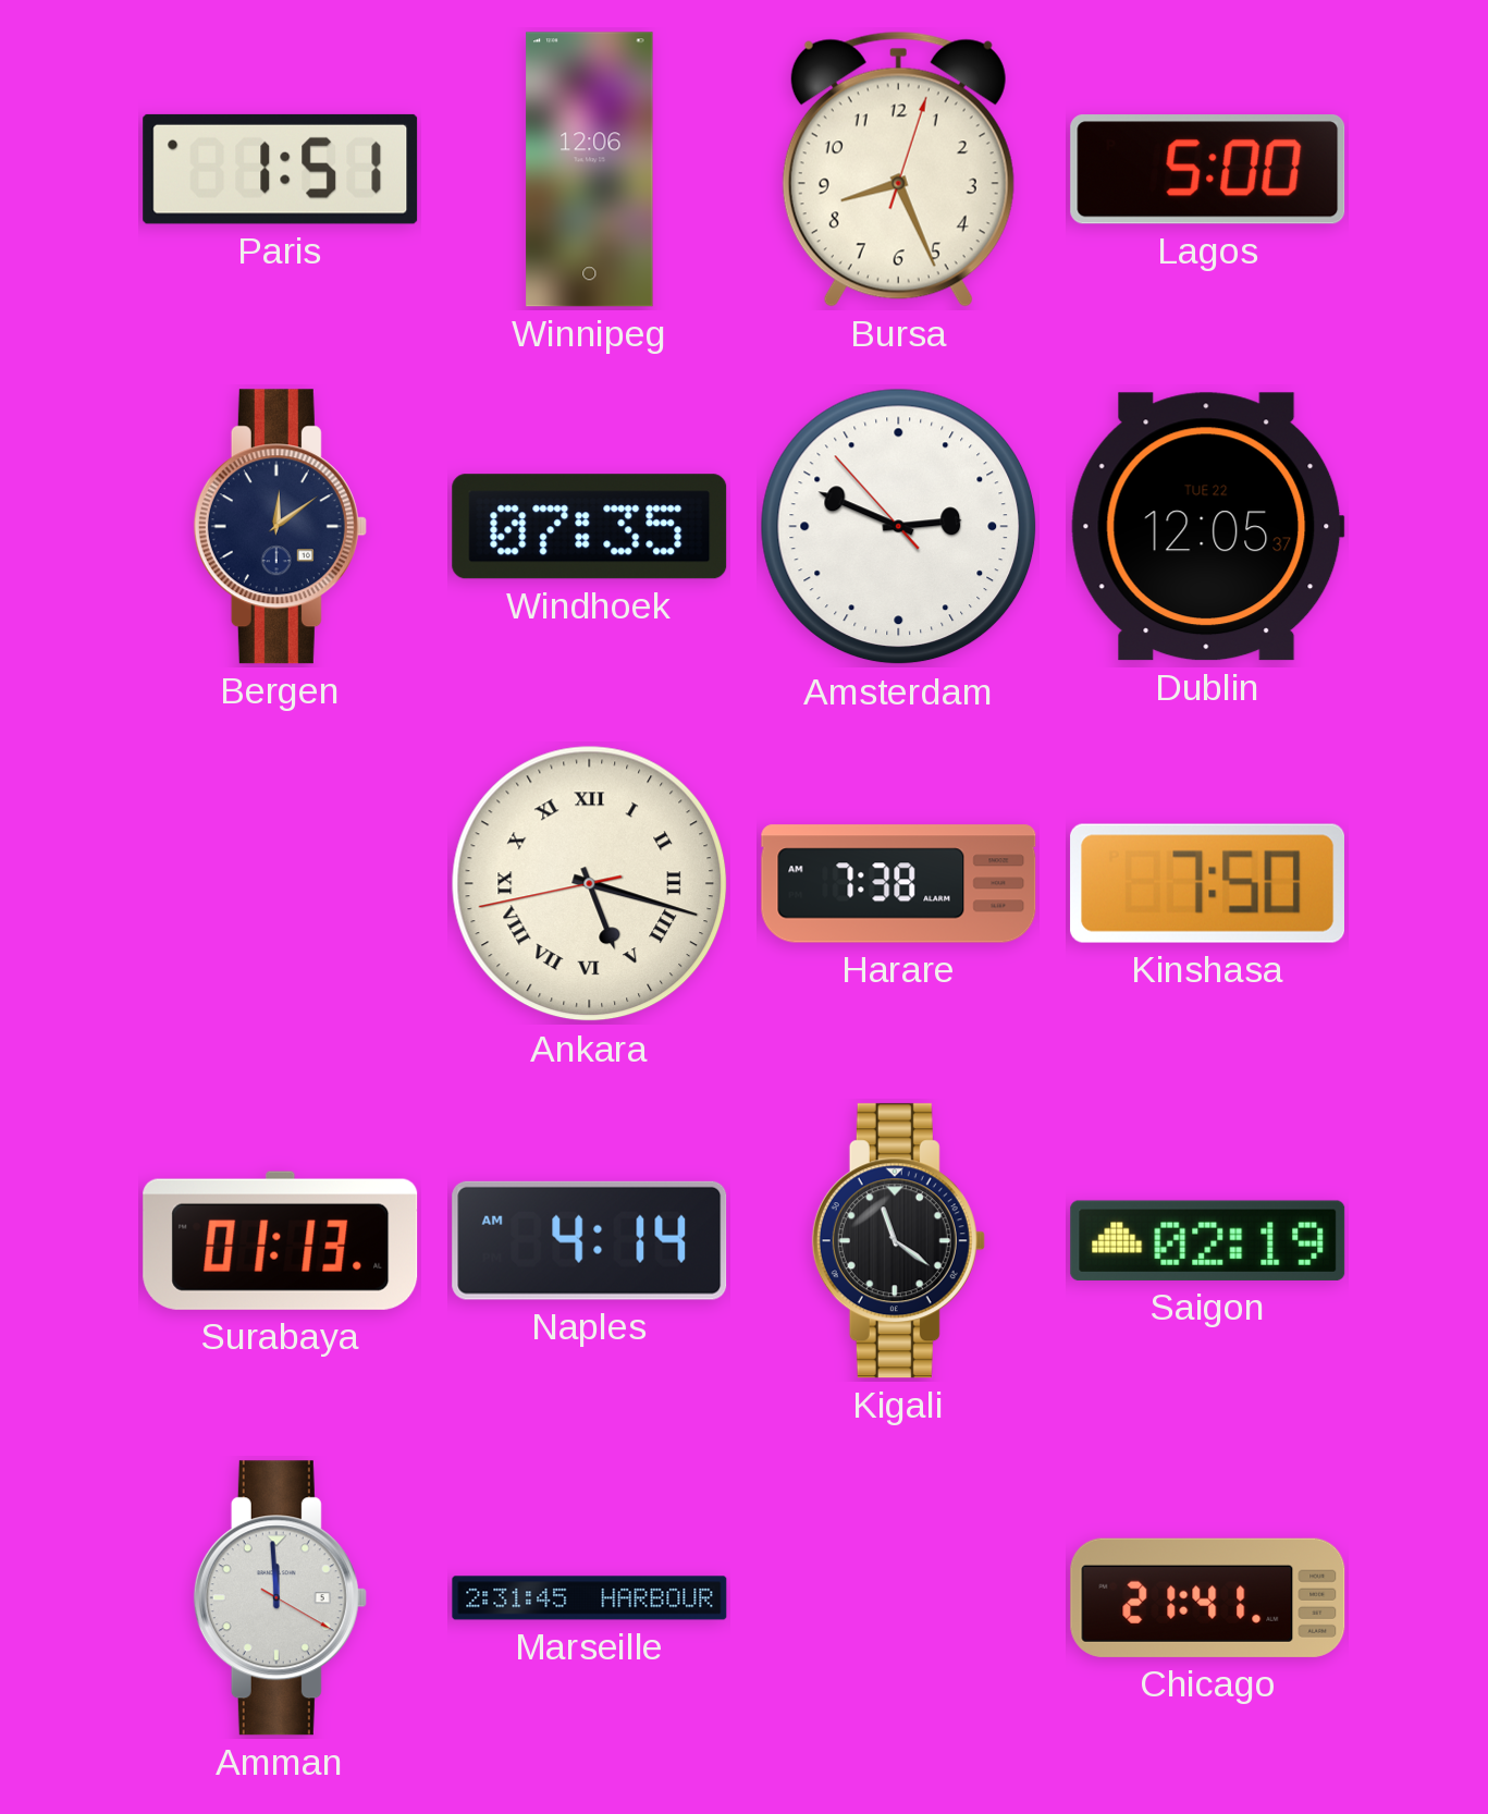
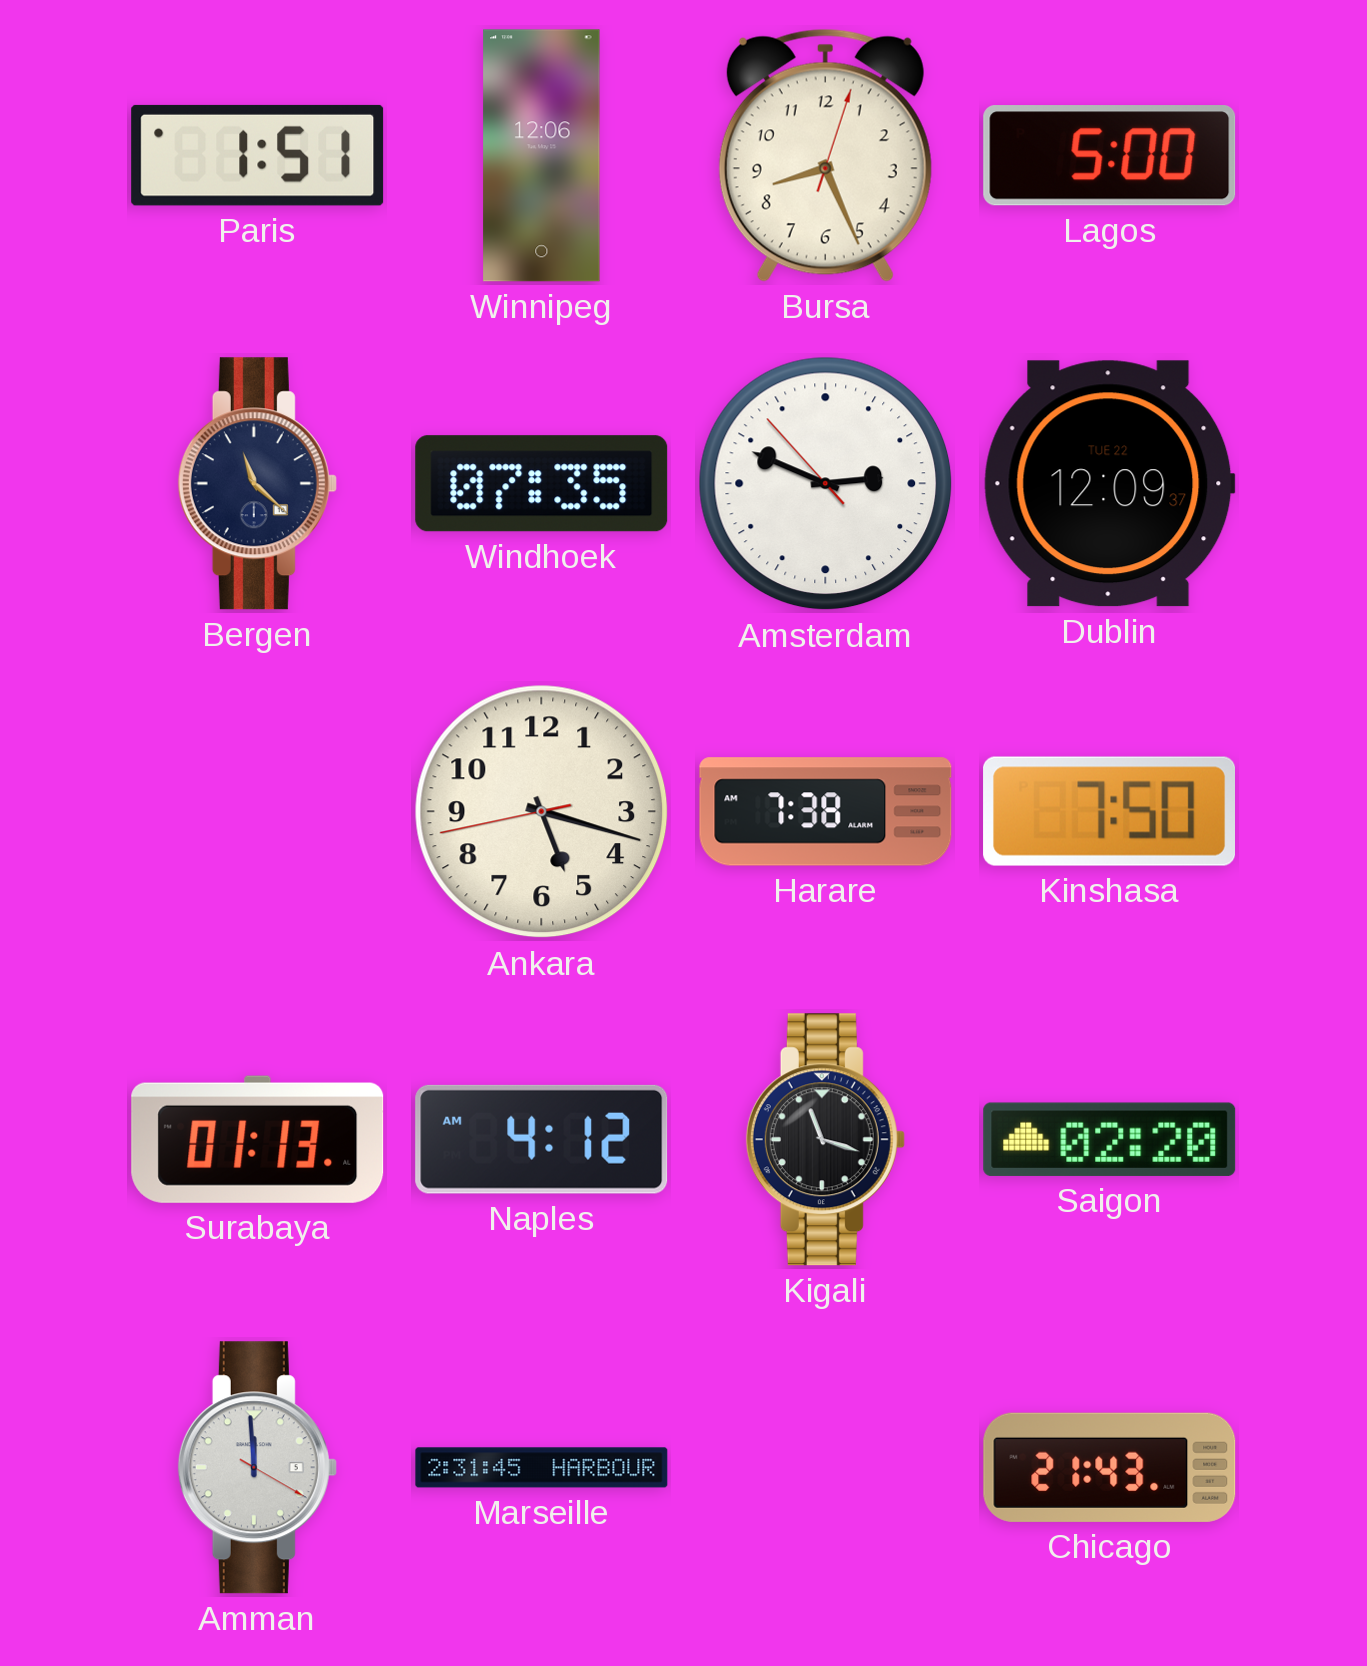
Bergen: 12:09 -> 11:22
Dublin: 12:05 -> 12:09
Ankara numerals: Roman -> Arabic
Naples: 4:14 -> 4:12
Kigali: 11:21 -> 11:18
Saigon: 02:19 -> 02:20
Chicago: 21:41 -> 21:43
